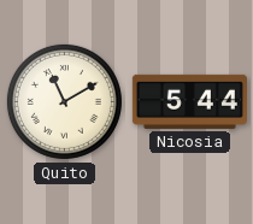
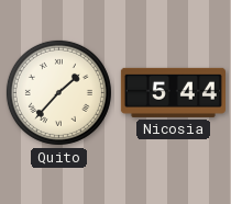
Quito: 11:10 -> 1:37
